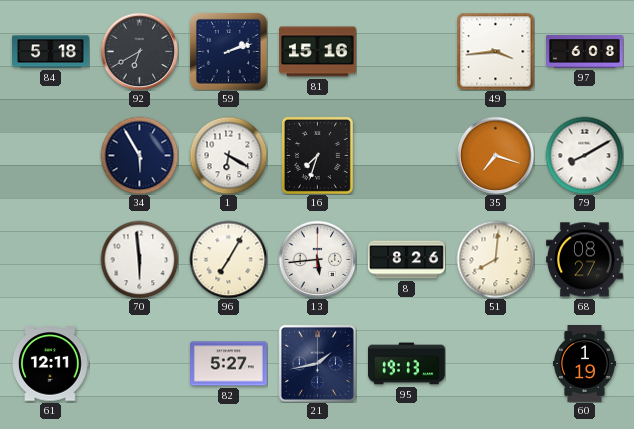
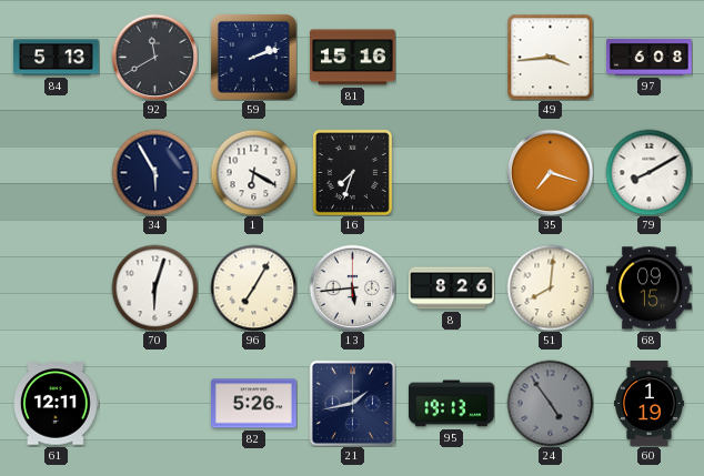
84: 5:18 -> 5:13
92: 6:40 -> 11:40
70: 5:59 -> 6:03
68: 08:27 -> 09:15
82: 5:27 -> 5:26
24: none -> 4:54
